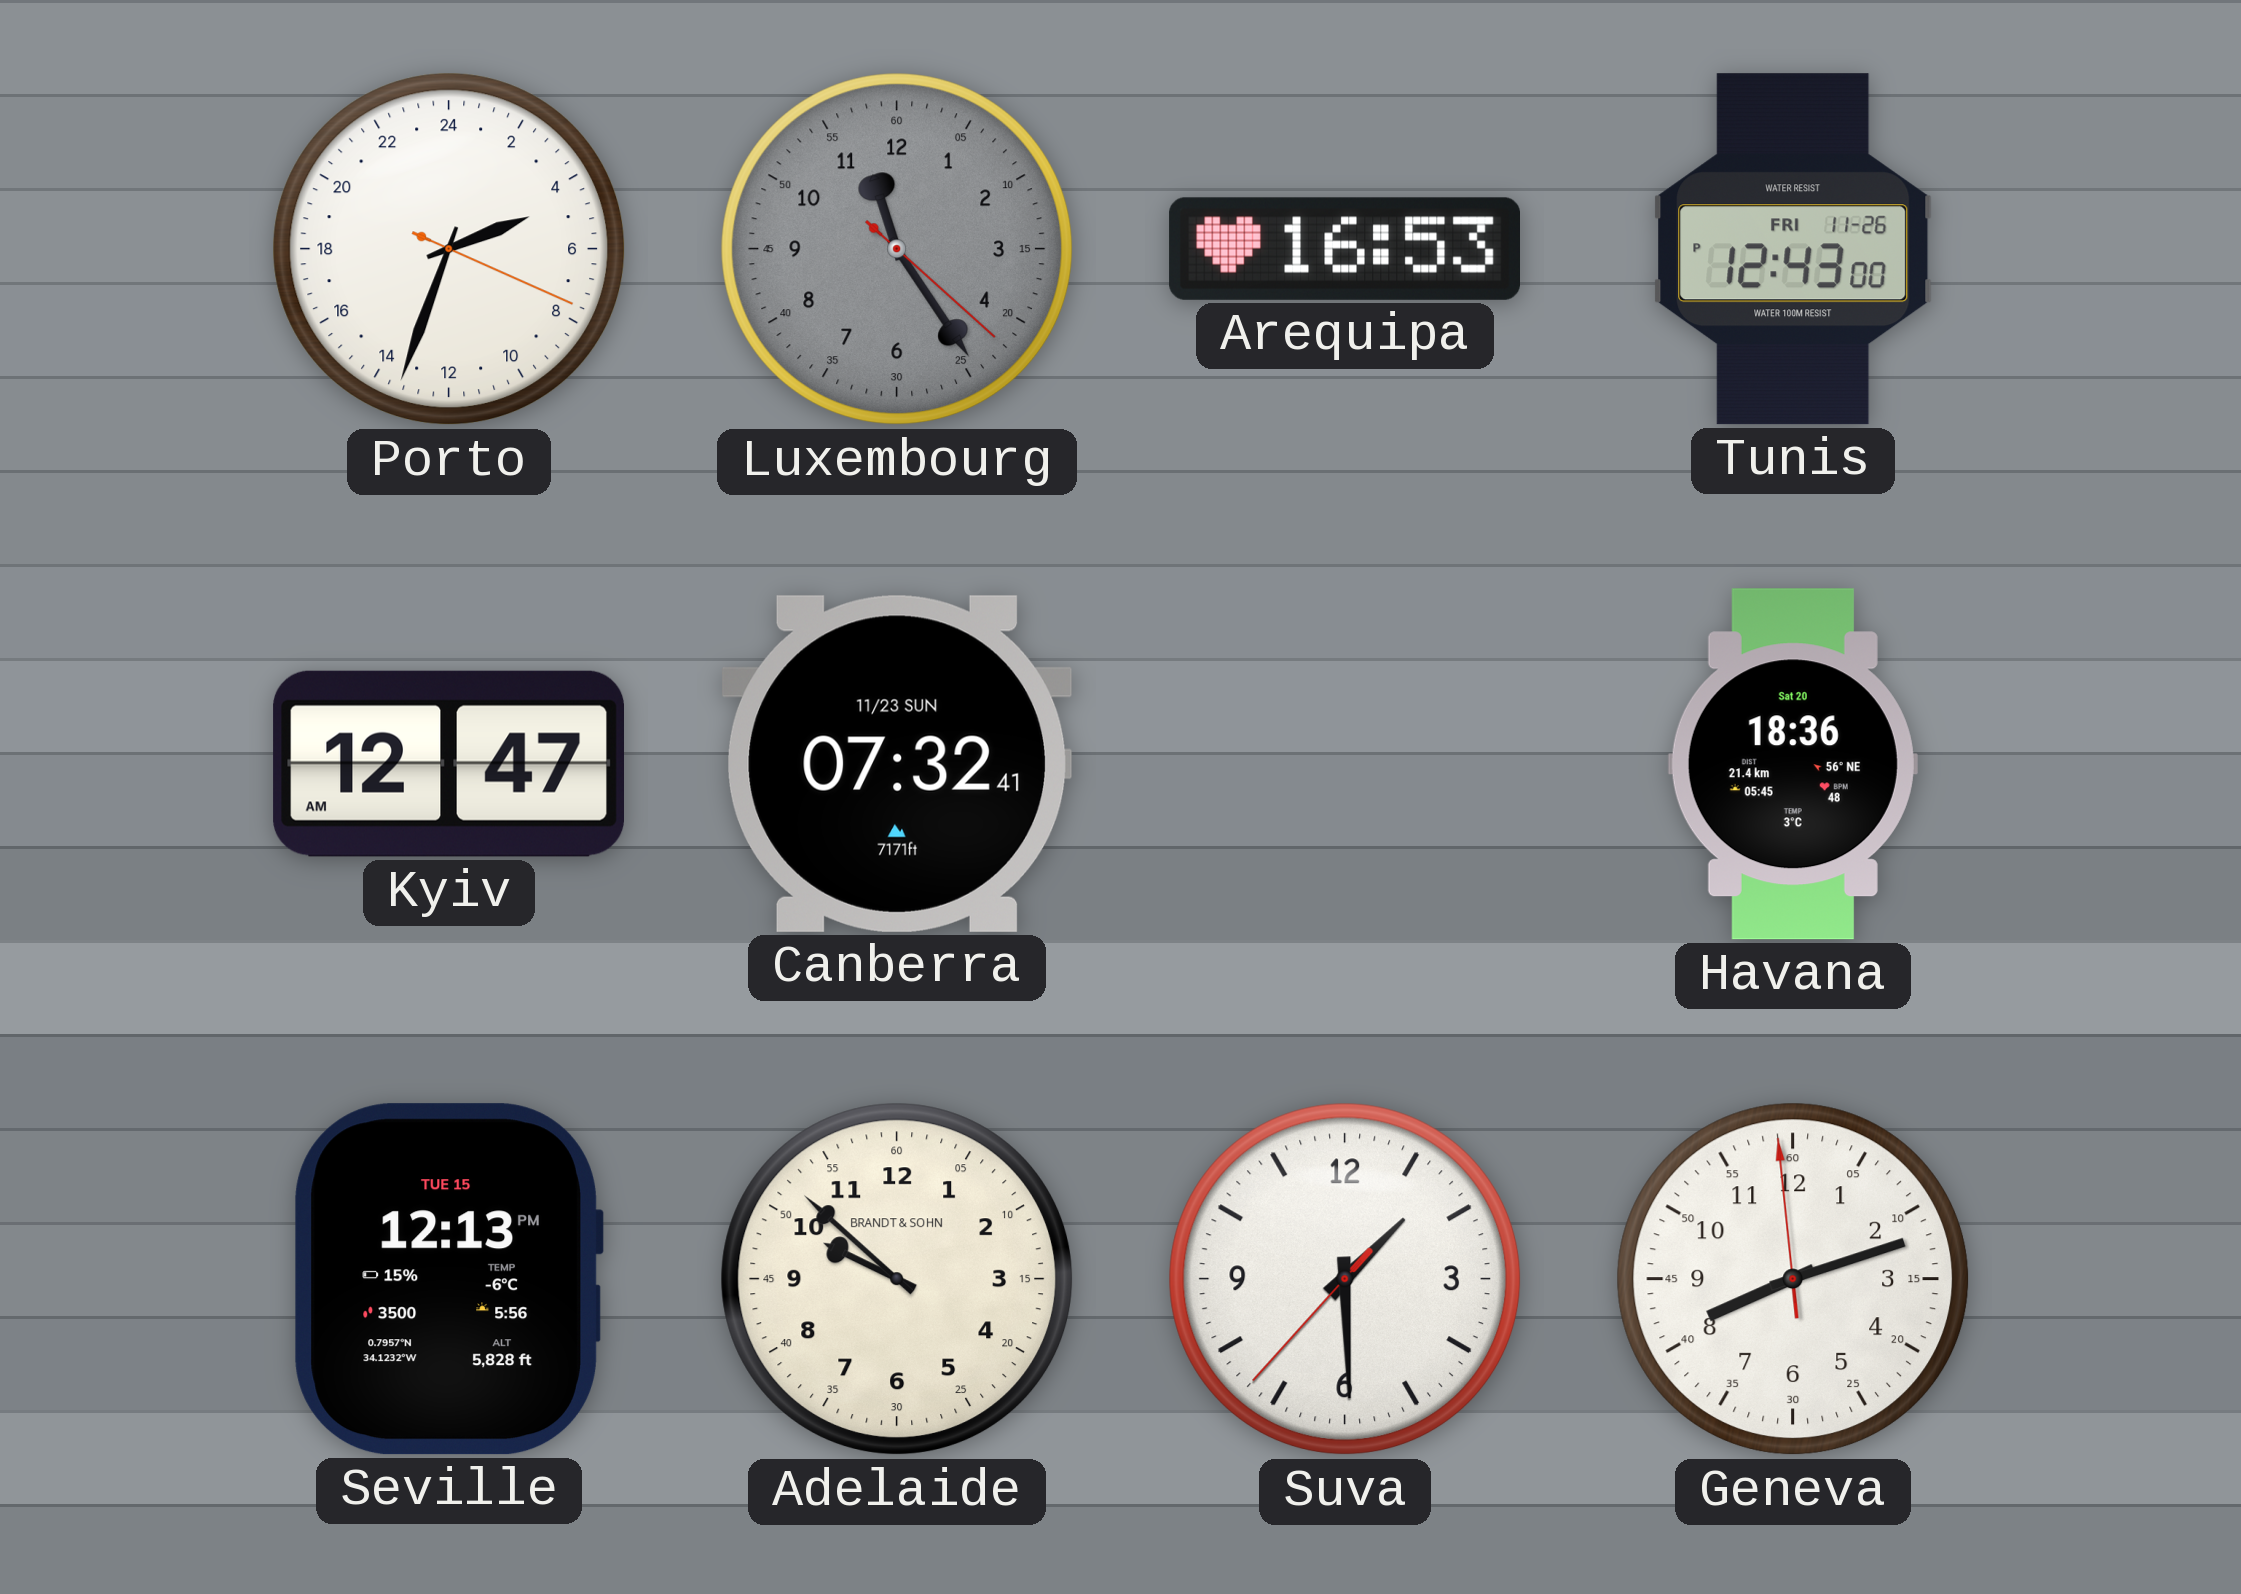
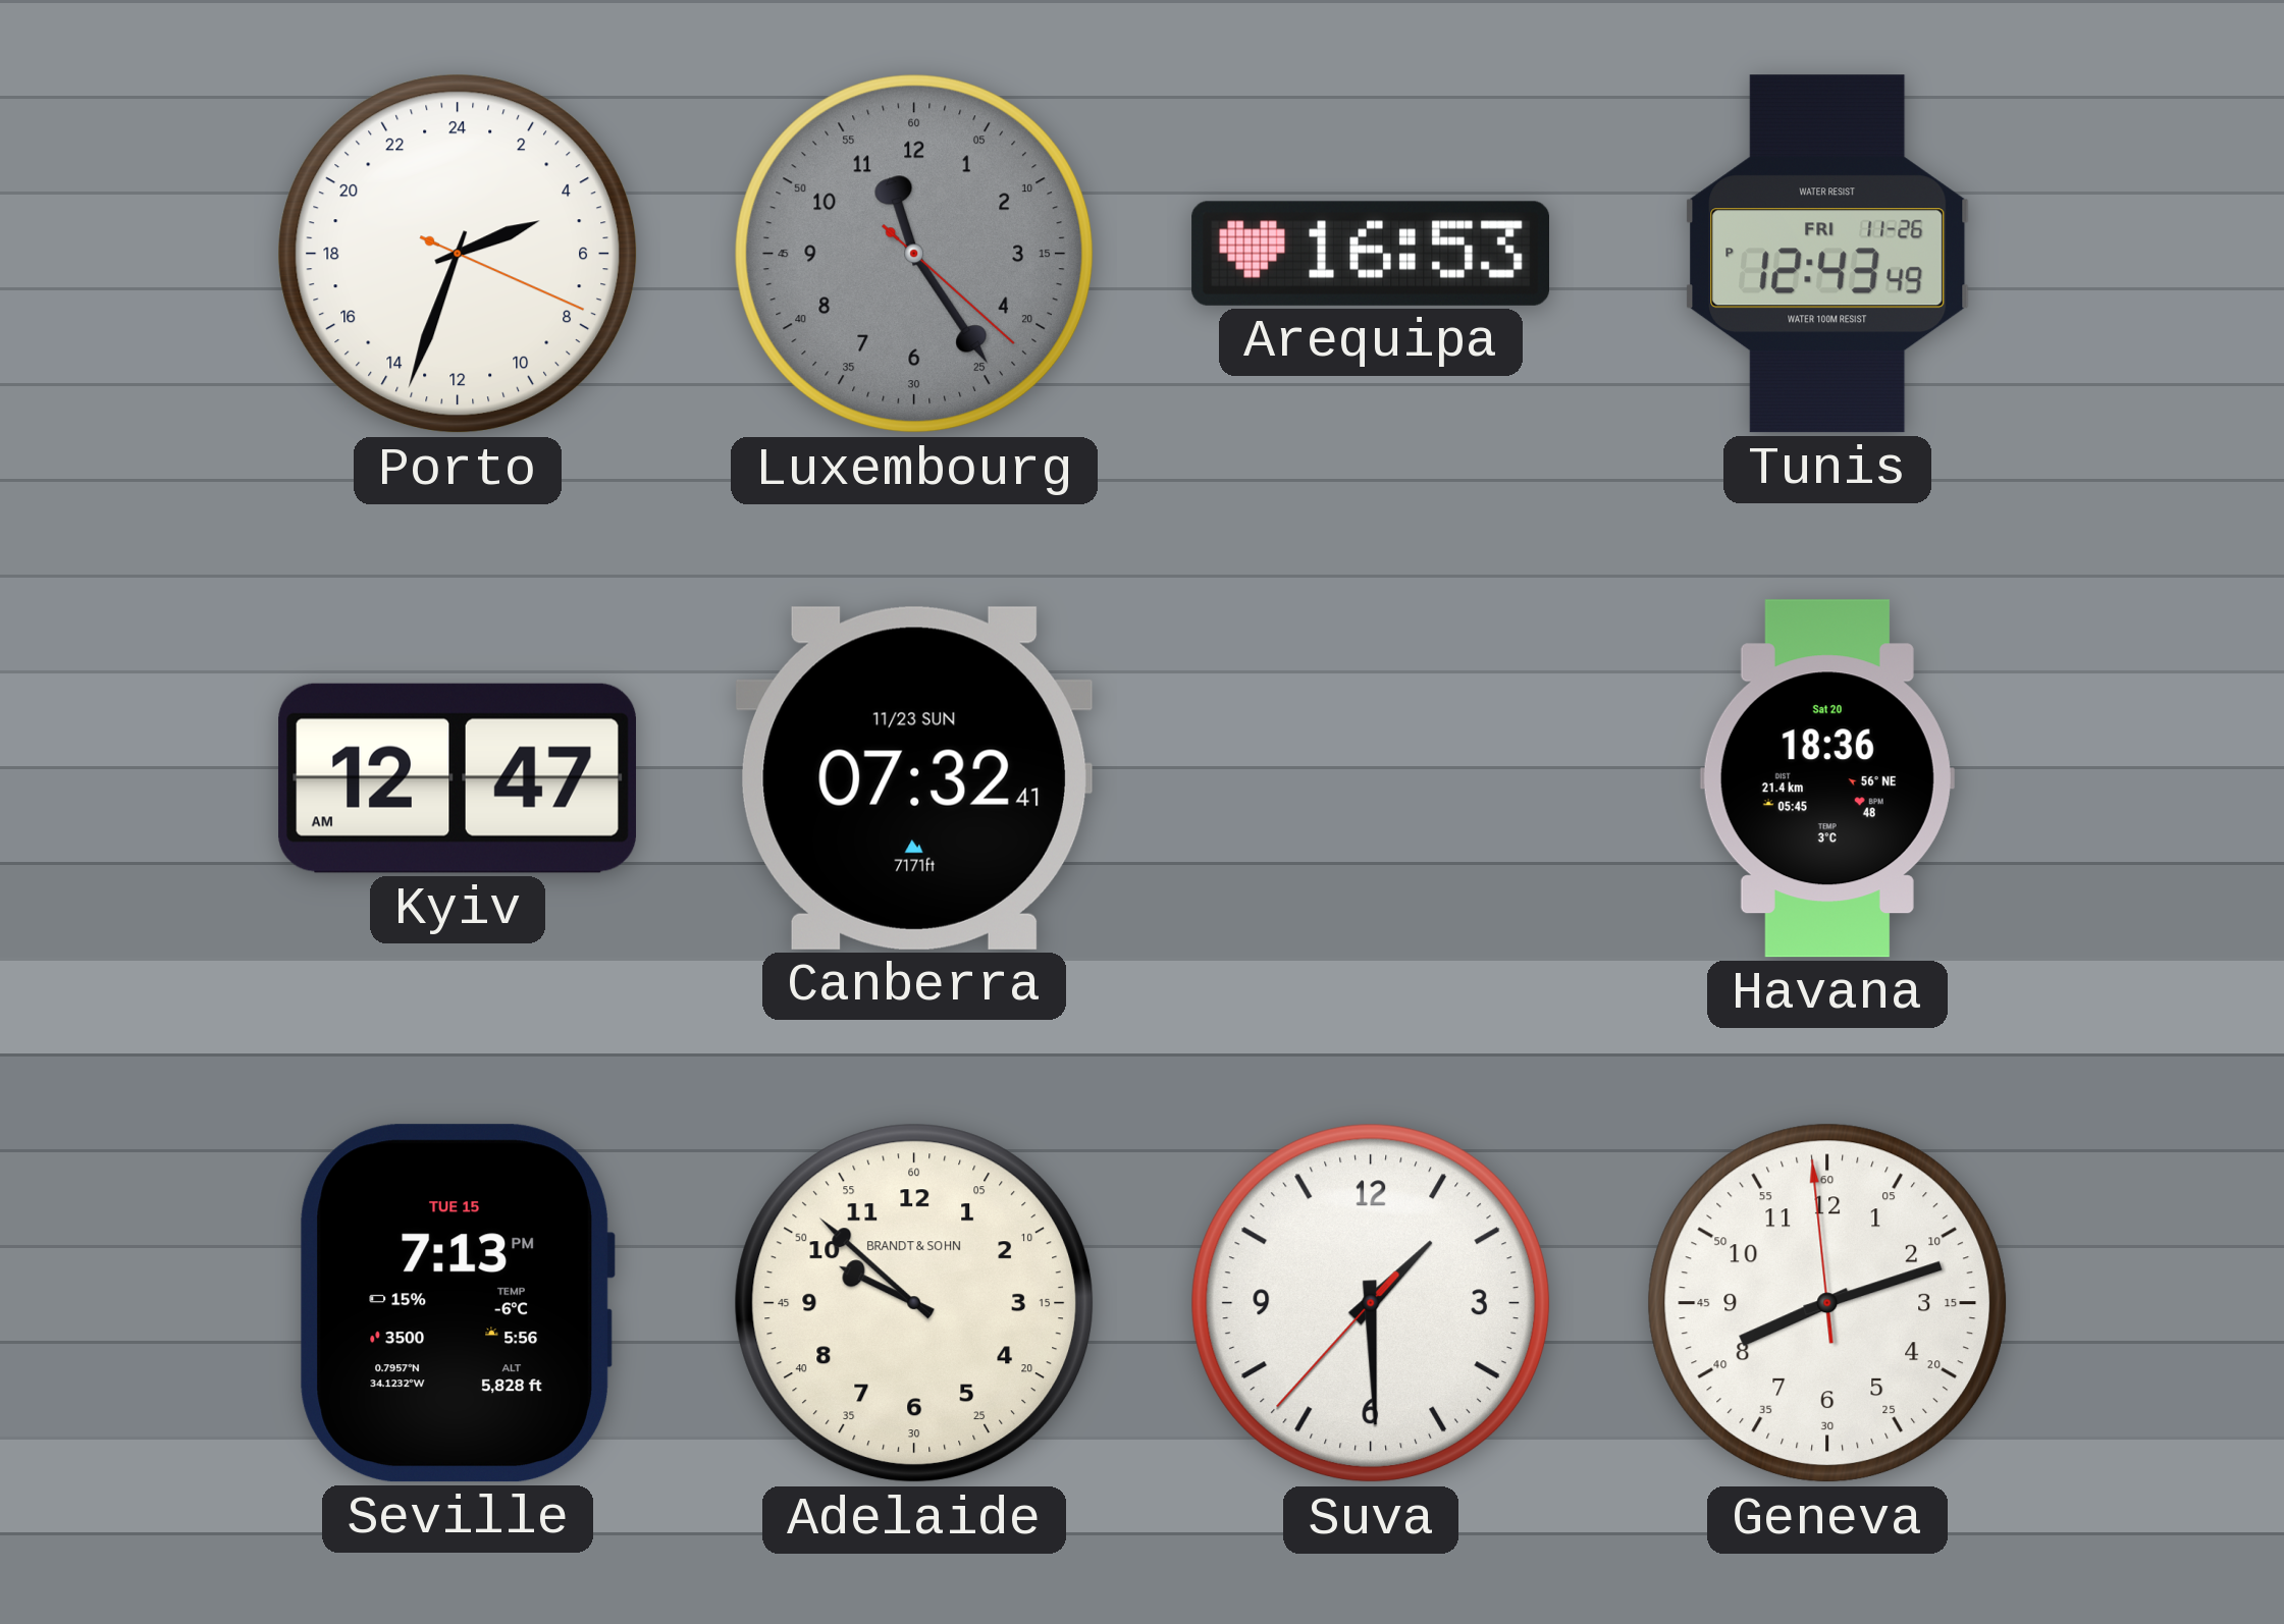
Tunis: 12:43:00 PM -> 12:43:49 PM
Seville: 12:13 -> 7:13
